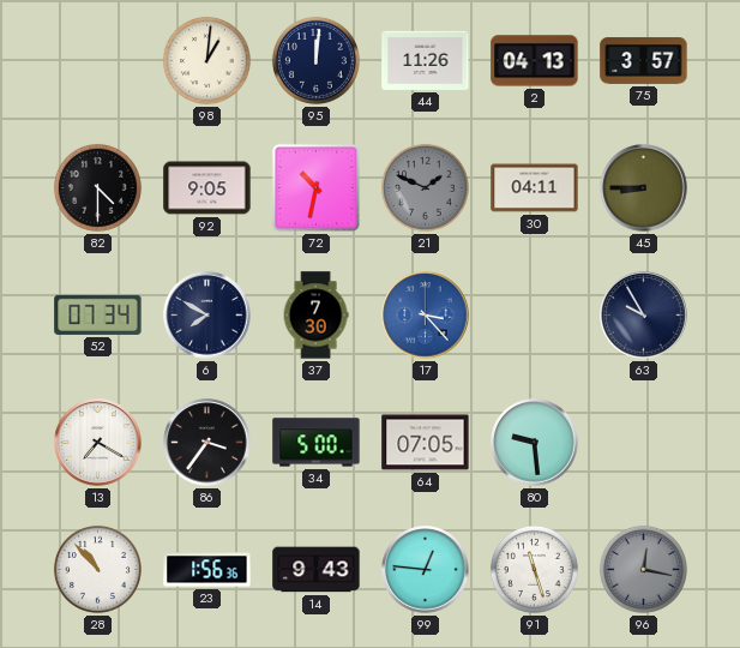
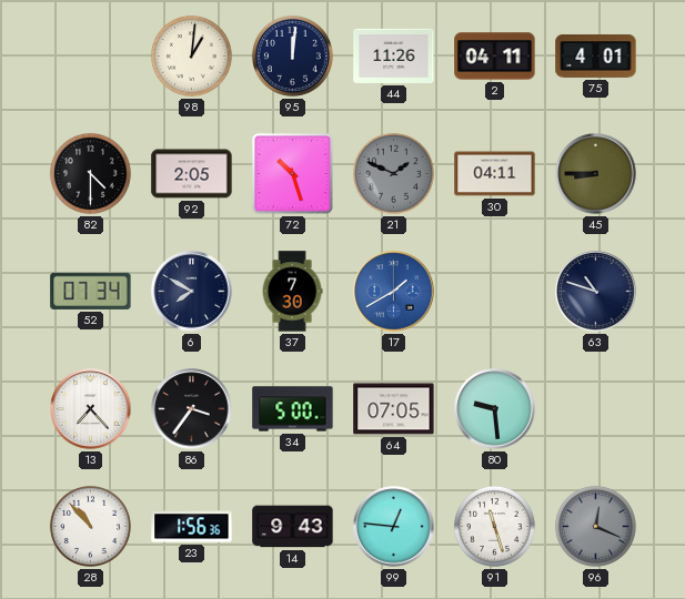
2: 04:13 -> 04:11
75: 3:57 -> 4:01
92: 9:05 -> 2:05
72: 10:32 -> 10:27
17: 3:23 -> 1:40
63: 9:55 -> 10:48
13: 7:20 -> 7:23
96: 12:17 -> 12:19
